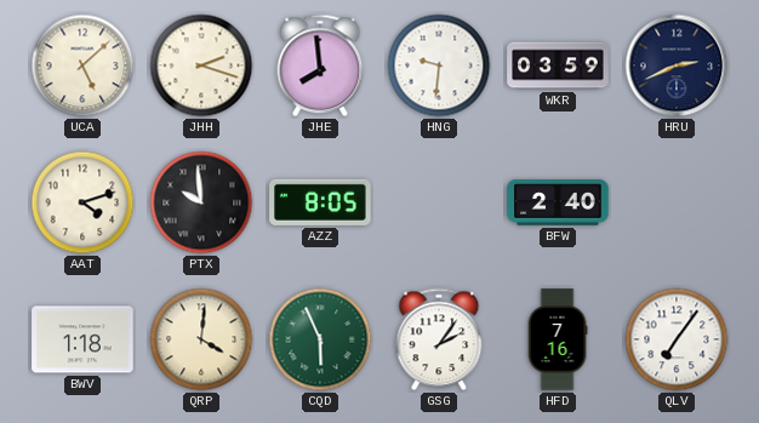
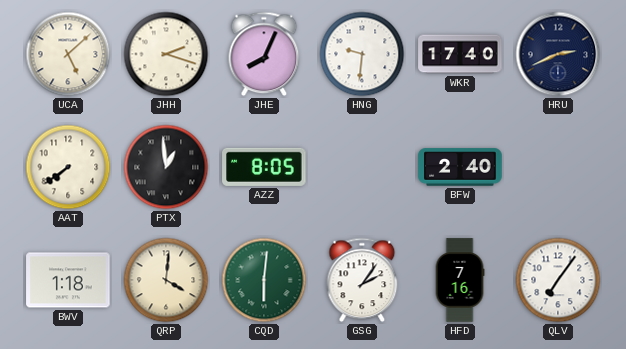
JHE: 7:59 -> 8:04
WKR: 03:59 -> 17:40
AAT: 4:12 -> 7:39
PTX: 9:59 -> 12:59
CQD: 5:56 -> 6:01
